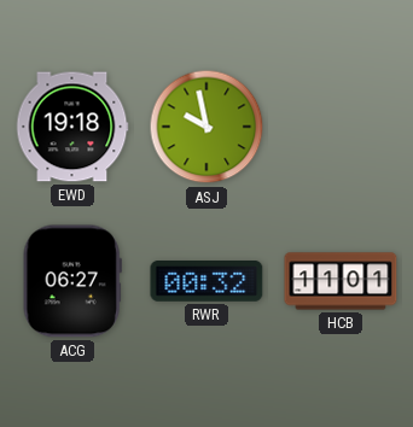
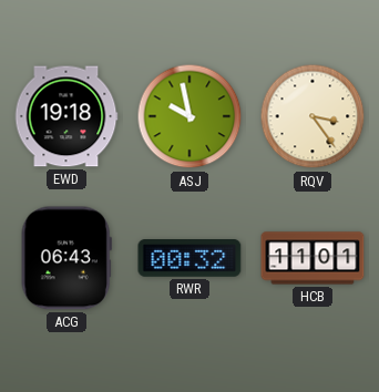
RQV: none -> 3:24
ACG: 06:27 -> 06:43
